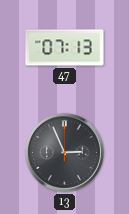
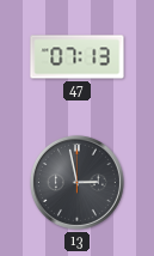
13: 2:56 -> 2:58
